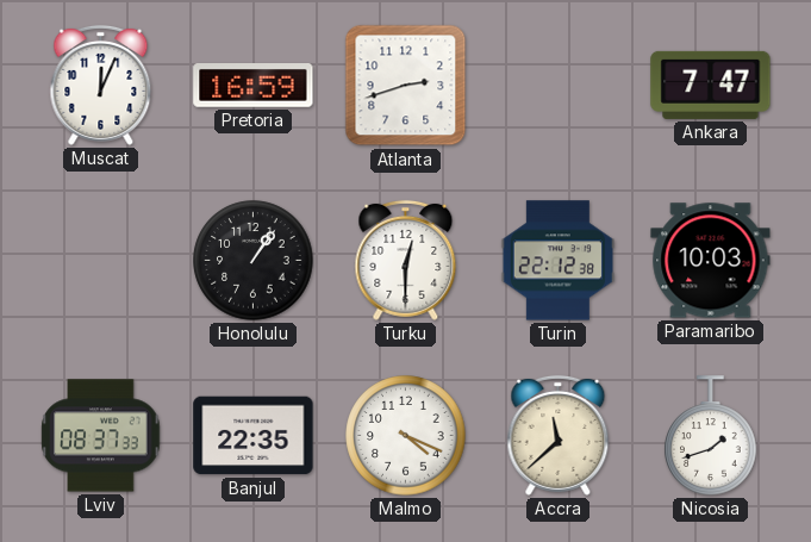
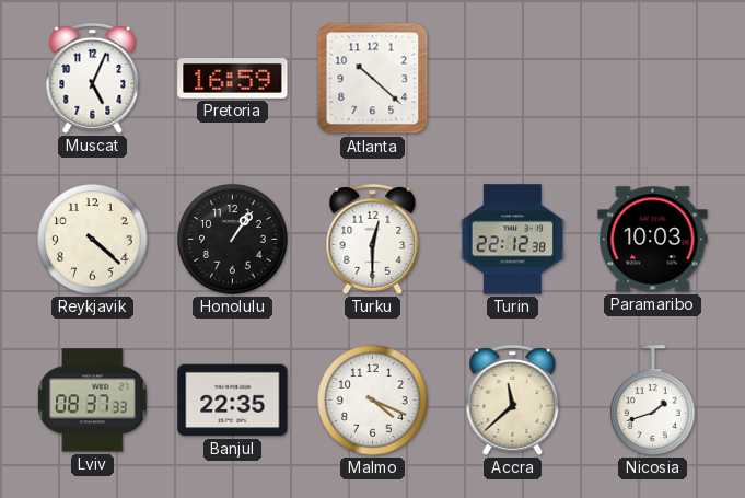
Muscat: 12:04 -> 5:04
Atlanta: 2:42 -> 10:22
Ankara: 7:47 -> none
Reykjavik: none -> 4:22
